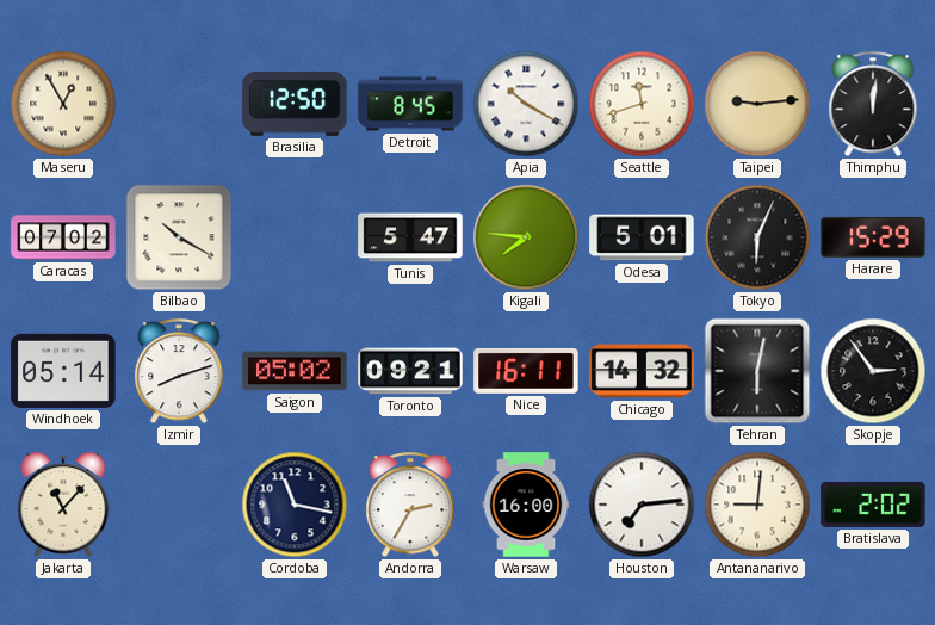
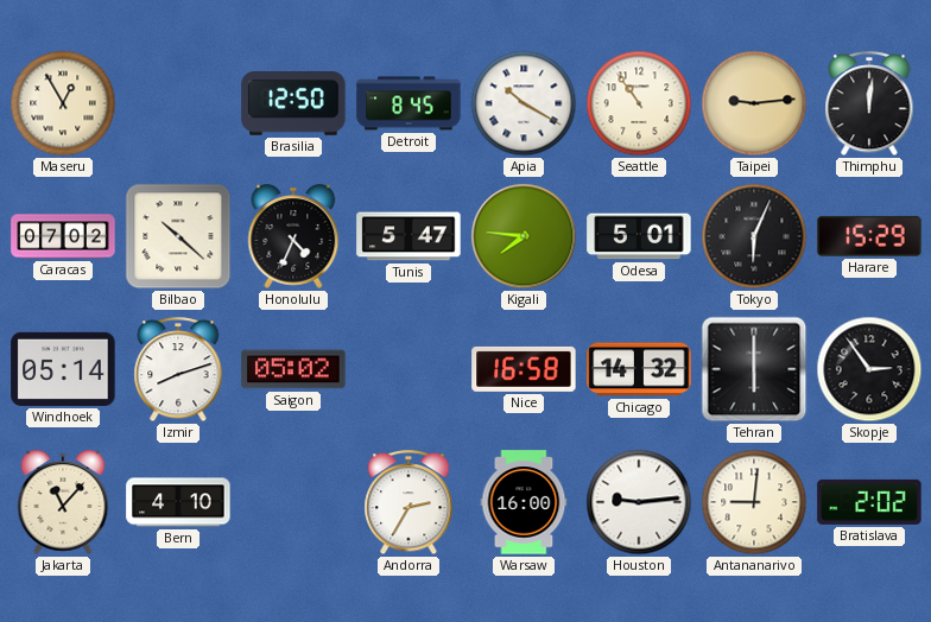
Seattle: 11:42 -> 10:54
Bilbao: 10:20 -> 10:22
Honolulu: none -> 4:34
Toronto: 09:21 -> none
Nice: 16:11 -> 16:58
Tehran: 6:02 -> 6:00
Bern: none -> 4:10
Cordoba: 11:17 -> none
Houston: 7:14 -> 9:14
